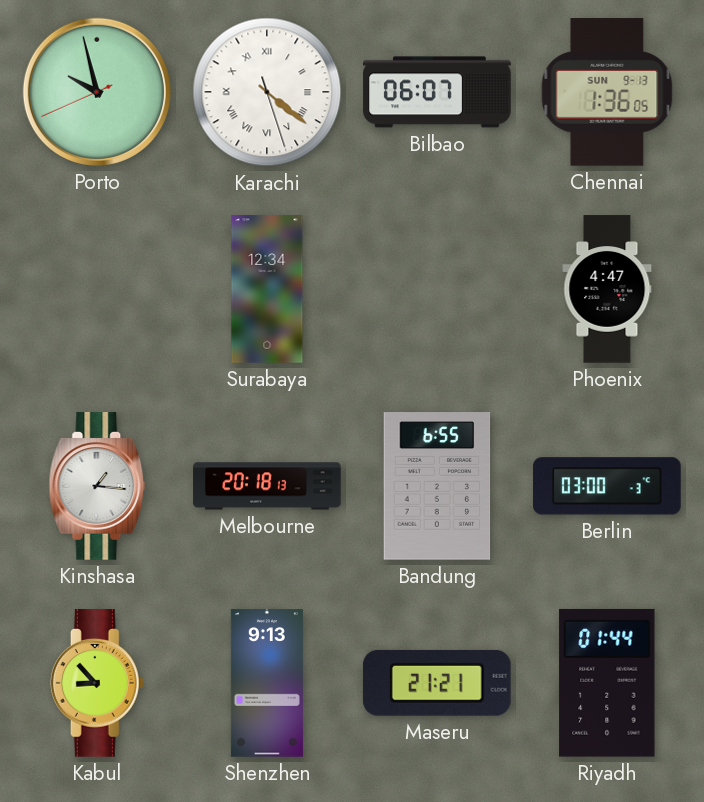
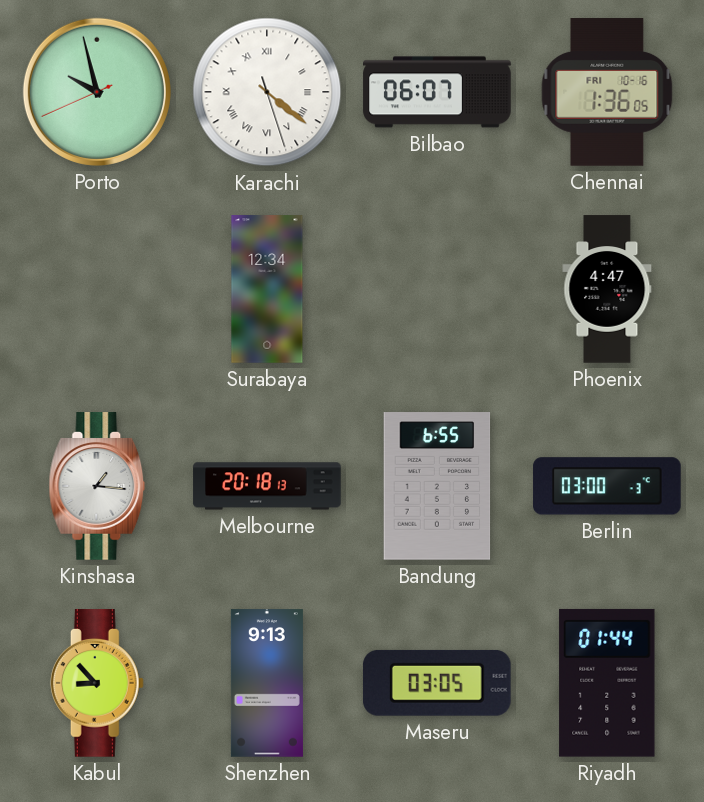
Chennai date: SUN 9-13 -> FRI 10-16
Maseru: 21:21 -> 03:05
